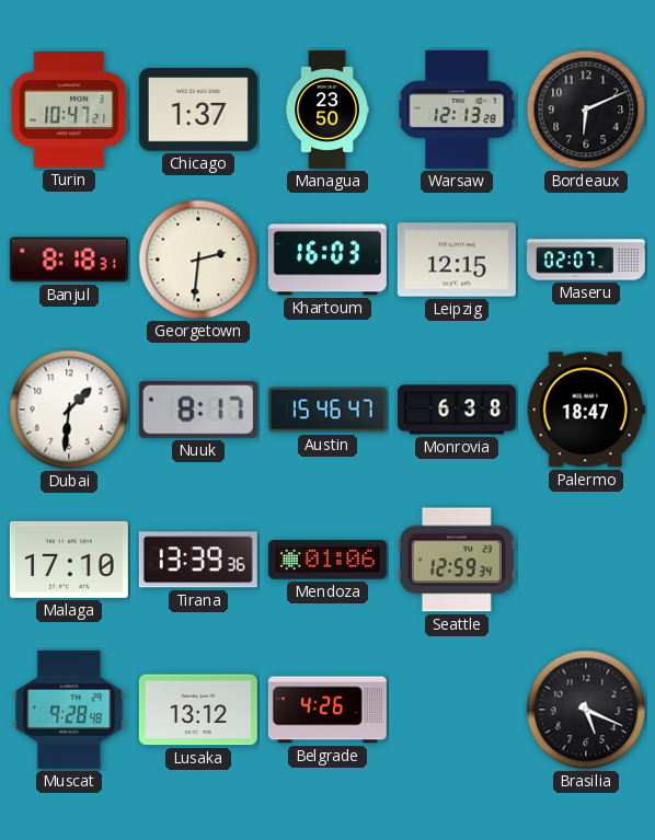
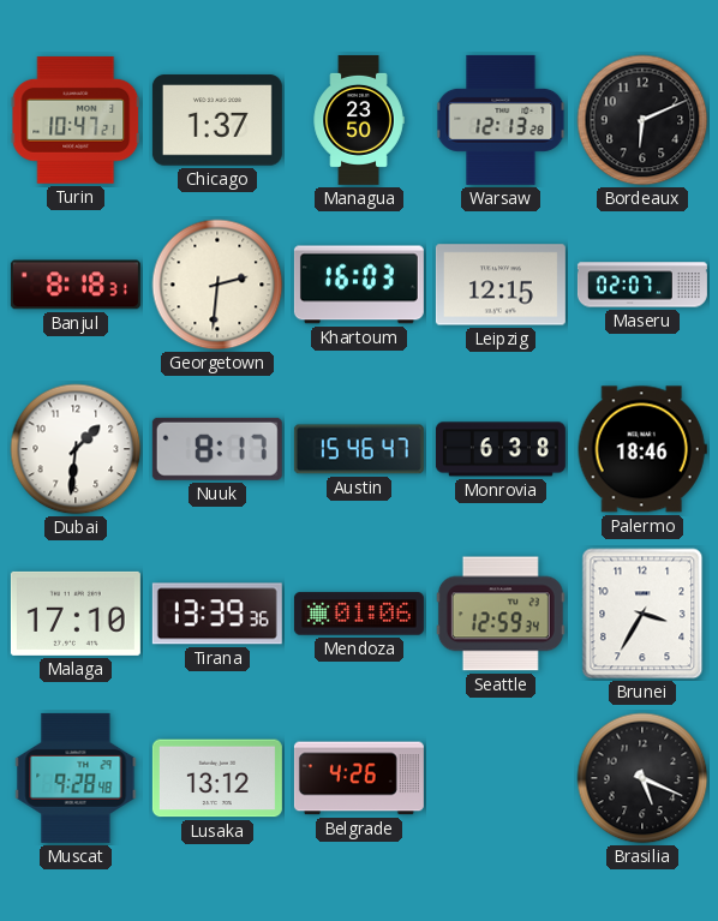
Palermo: 18:47 -> 18:46
Brunei: none -> 3:35
